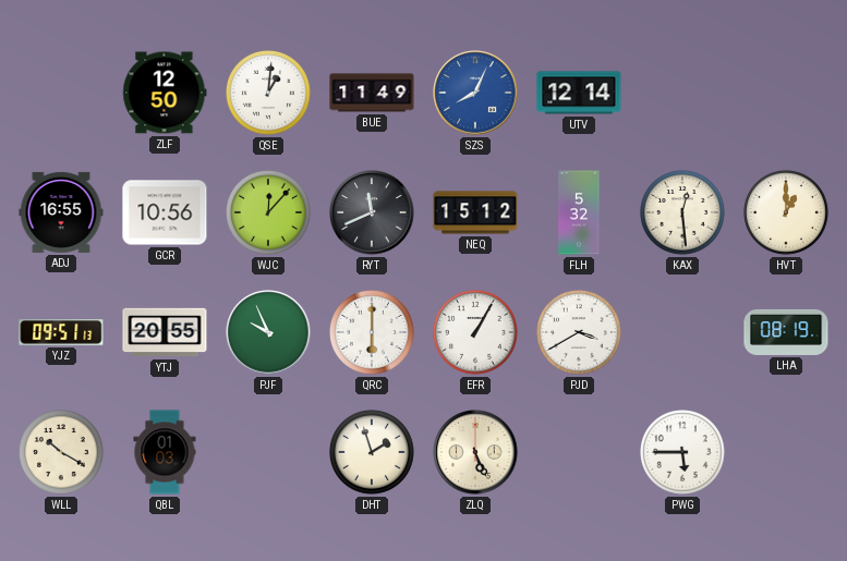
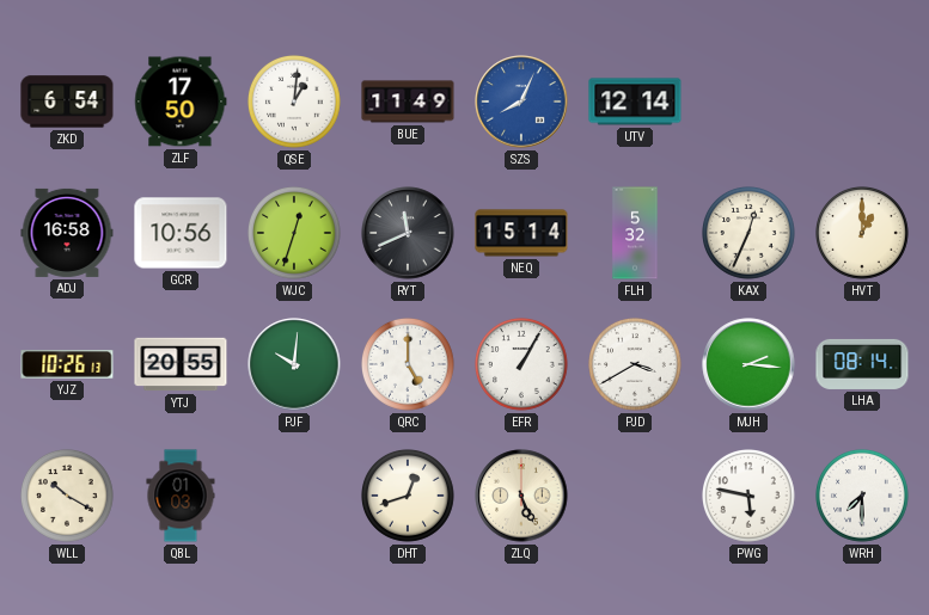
ZKD: none -> 6:54
ZLF: 12:50 -> 17:50
ADJ: 16:55 -> 16:58
WJC: 12:07 -> 12:33
NEQ: 15:12 -> 15:14
KAX: 12:29 -> 12:34
YJZ: 09:51 -> 10:26
PJF: 9:56 -> 10:01
QRC: 6:00 -> 5:00
MJH: none -> 2:16
LHA: 08:19 -> 08:14
DHT: 1:57 -> 12:42
PWG: 5:45 -> 5:47
WRH: none -> 7:30
